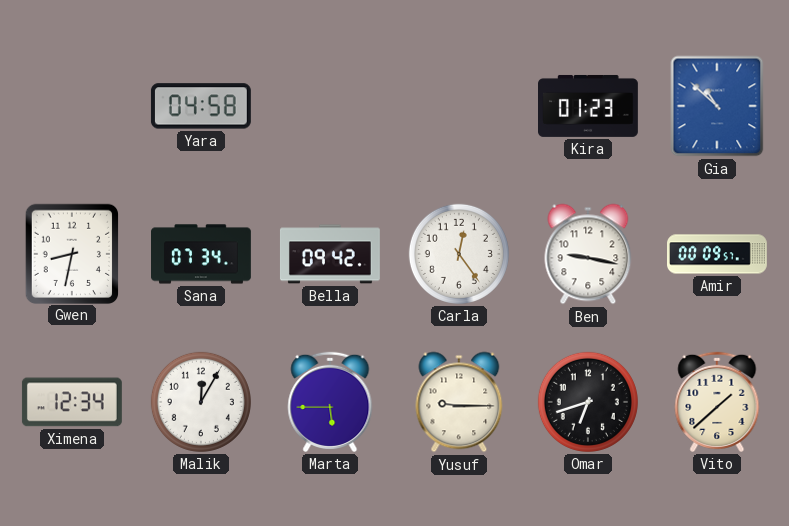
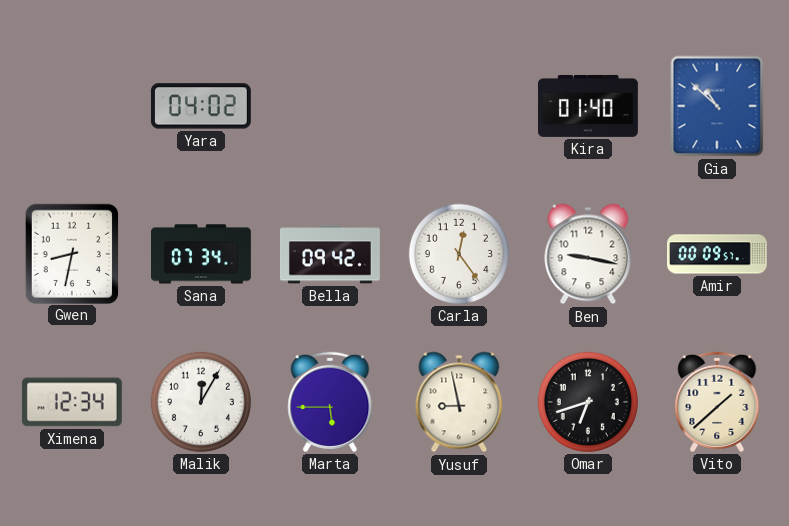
Yara: 04:58 -> 04:02
Kira: 01:23 -> 01:40
Yusuf: 9:15 -> 8:58
